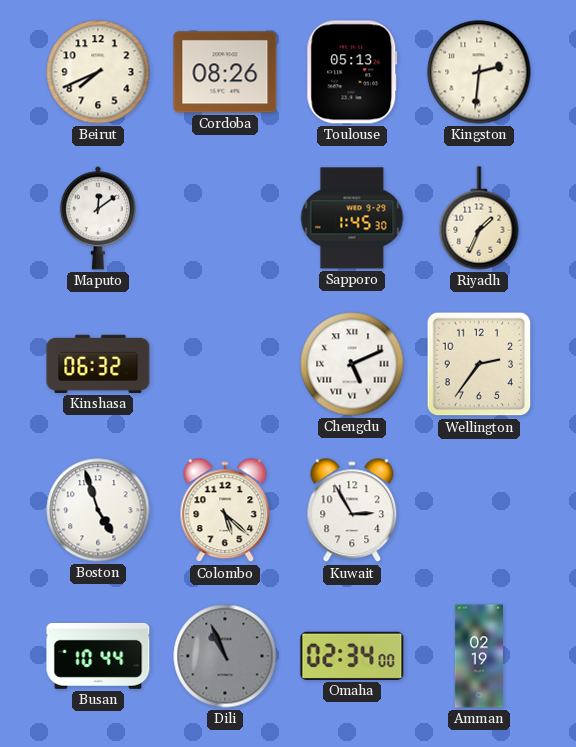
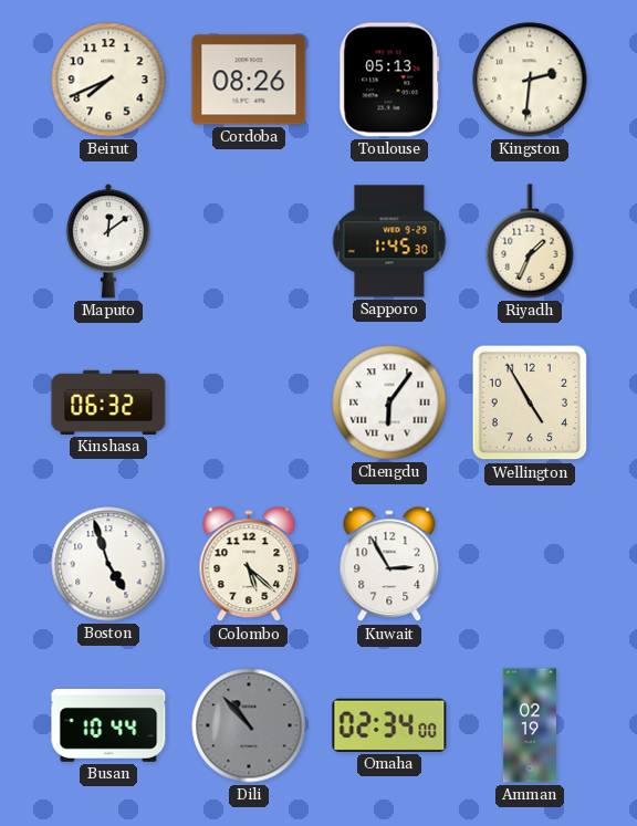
Chengdu: 5:11 -> 6:06
Wellington: 2:36 -> 4:55
Dili: 10:56 -> 10:53
